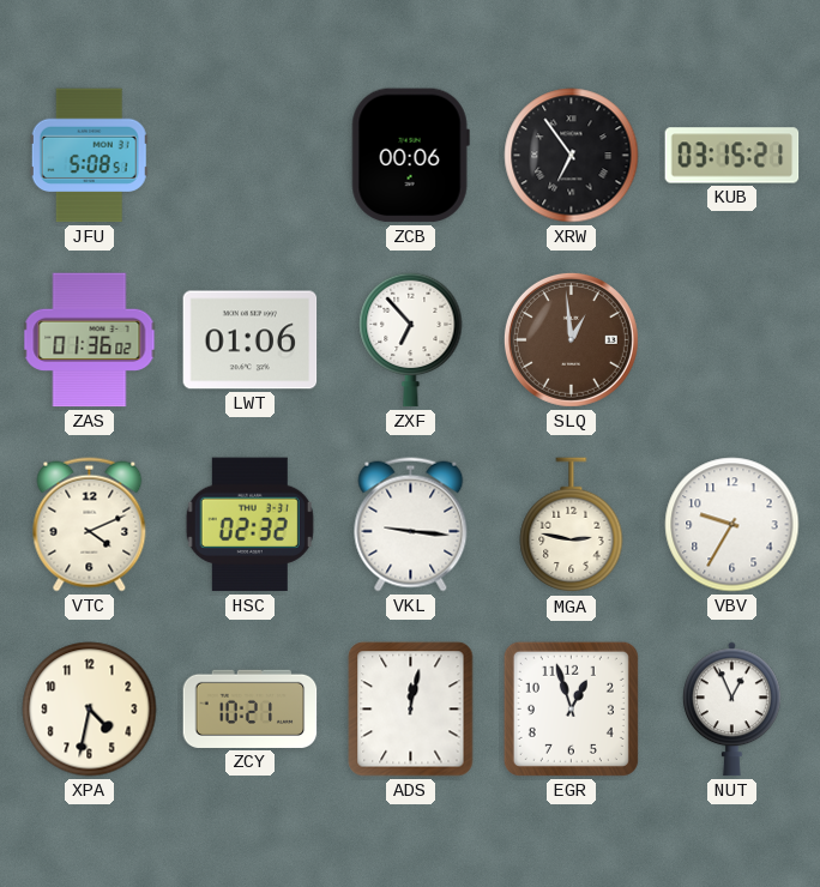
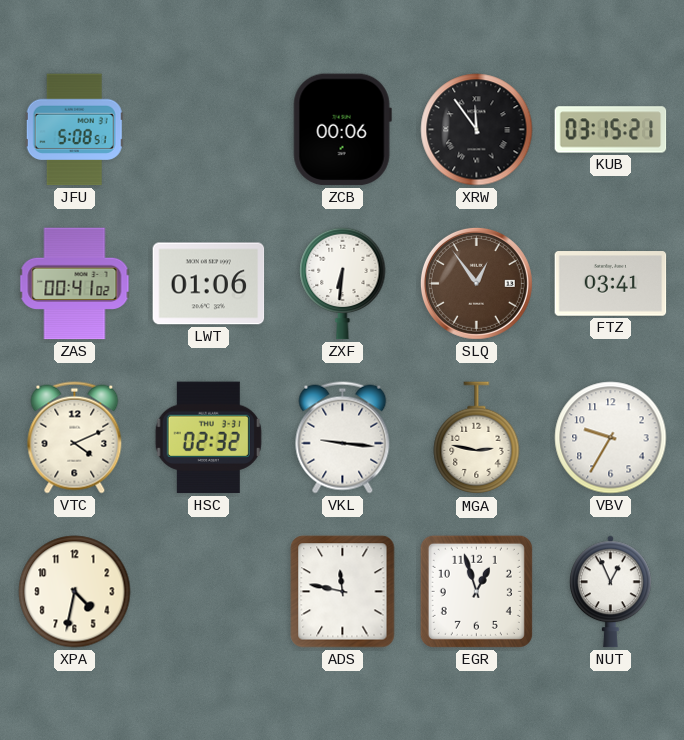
XRW: 6:54 -> 11:54
ZAS: 01:36 -> 00:41
ZXF: 6:53 -> 6:31
SLQ: 12:59 -> 12:54
FTZ: none -> 03:41
ZCY: 10:21 -> none
ADS: 12:02 -> 11:47
